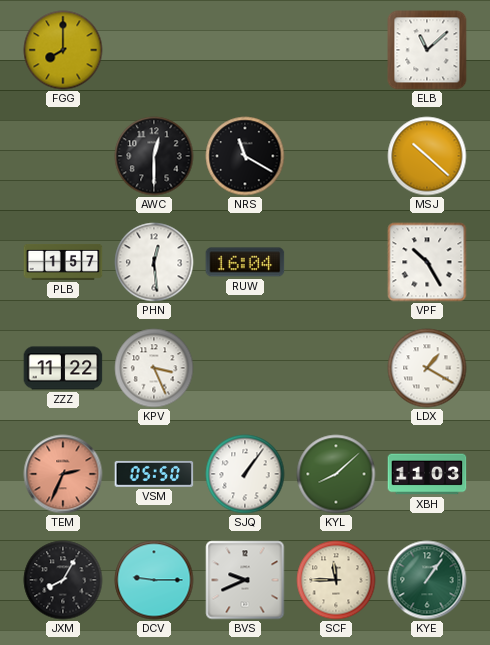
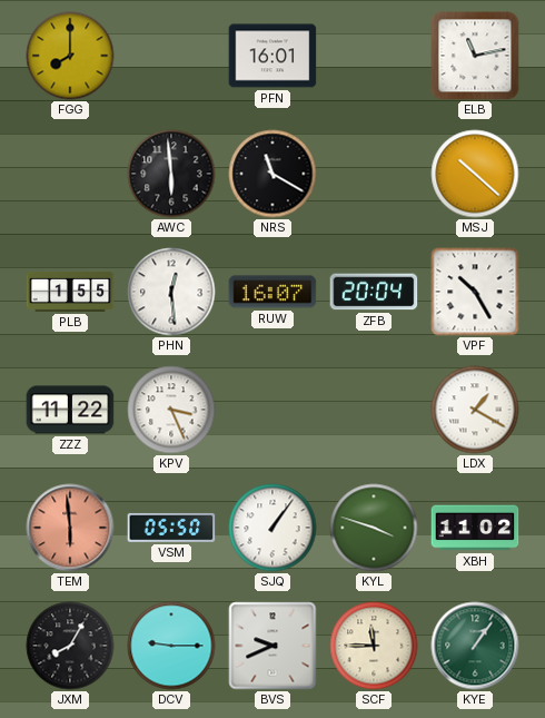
PFN: none -> 16:01
ELB: 11:08 -> 11:13
AWC: 12:30 -> 5:59
PLB: 1:57 -> 1:55
RUW: 16:04 -> 16:07
ZFB: none -> 20:04
TEM: 2:34 -> 5:59
KYL: 8:08 -> 3:48
XBH: 11:03 -> 11:02
